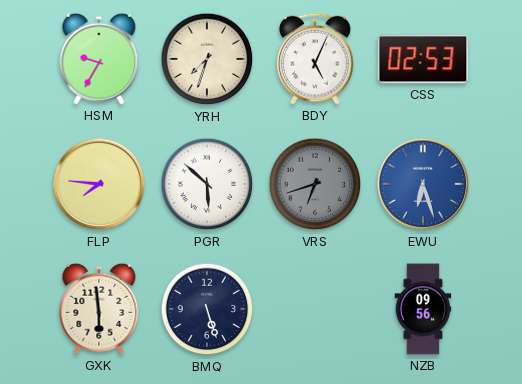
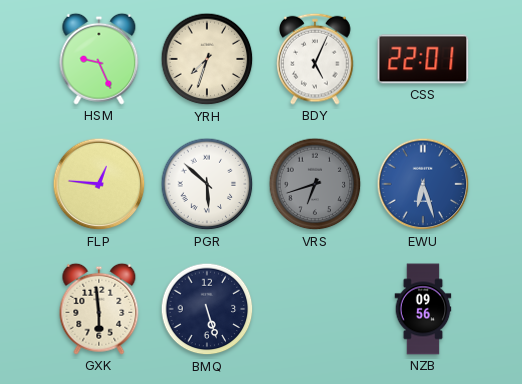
HSM: 9:35 -> 9:26
CSS: 02:53 -> 22:01
FLP: 7:46 -> 12:46
